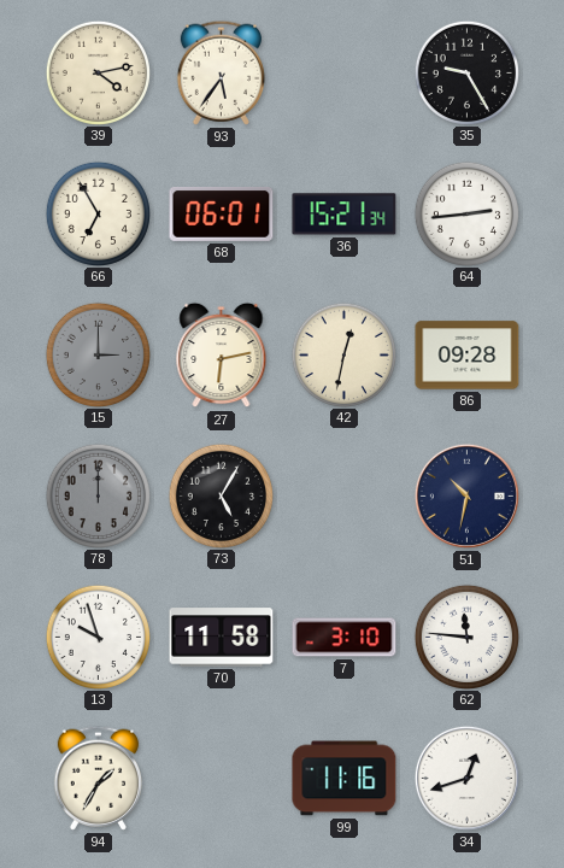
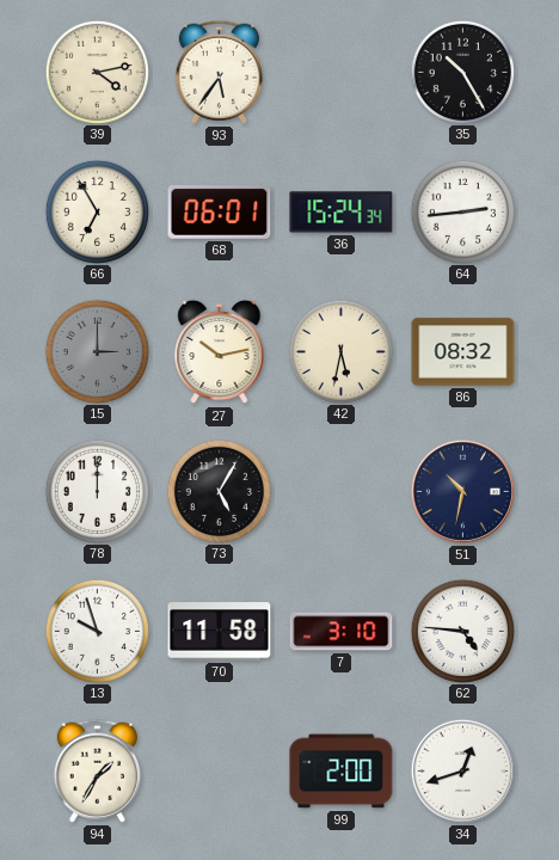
35: 9:25 -> 10:25
36: 15:21 -> 15:24
27: 6:13 -> 10:13
42: 12:32 -> 5:32
86: 09:28 -> 08:32
78 dial: grey -> white
62: 11:46 -> 4:46
99: 11:16 -> 2:00
